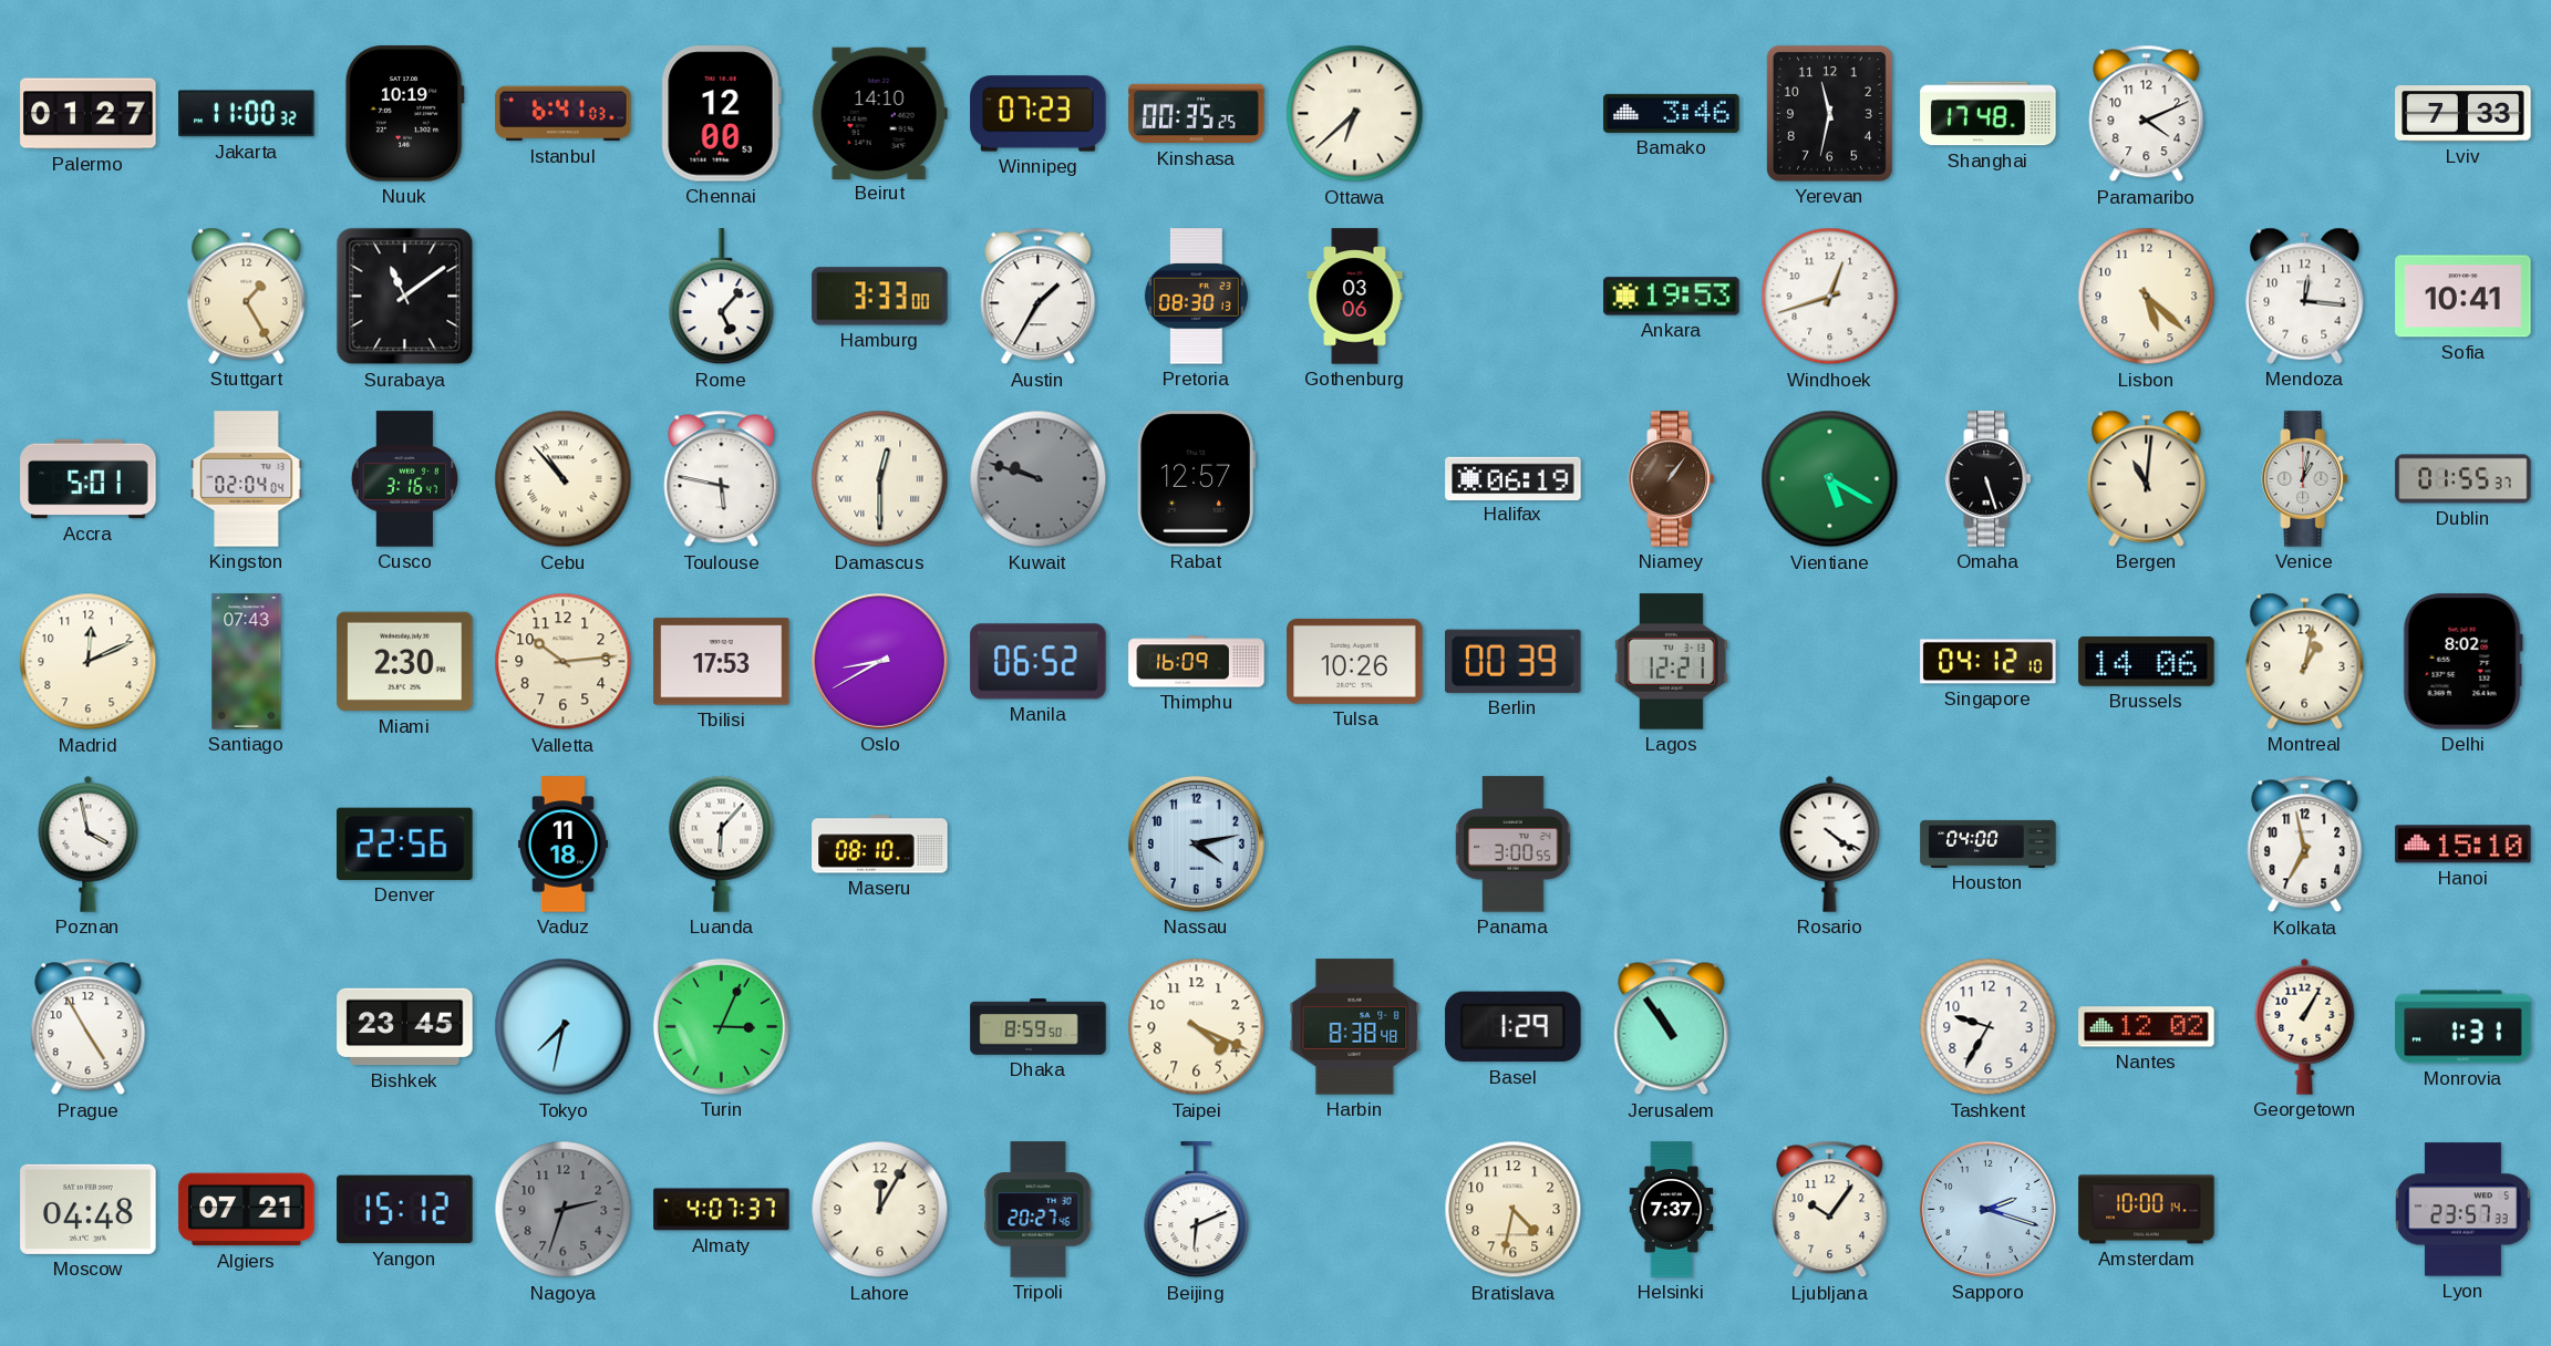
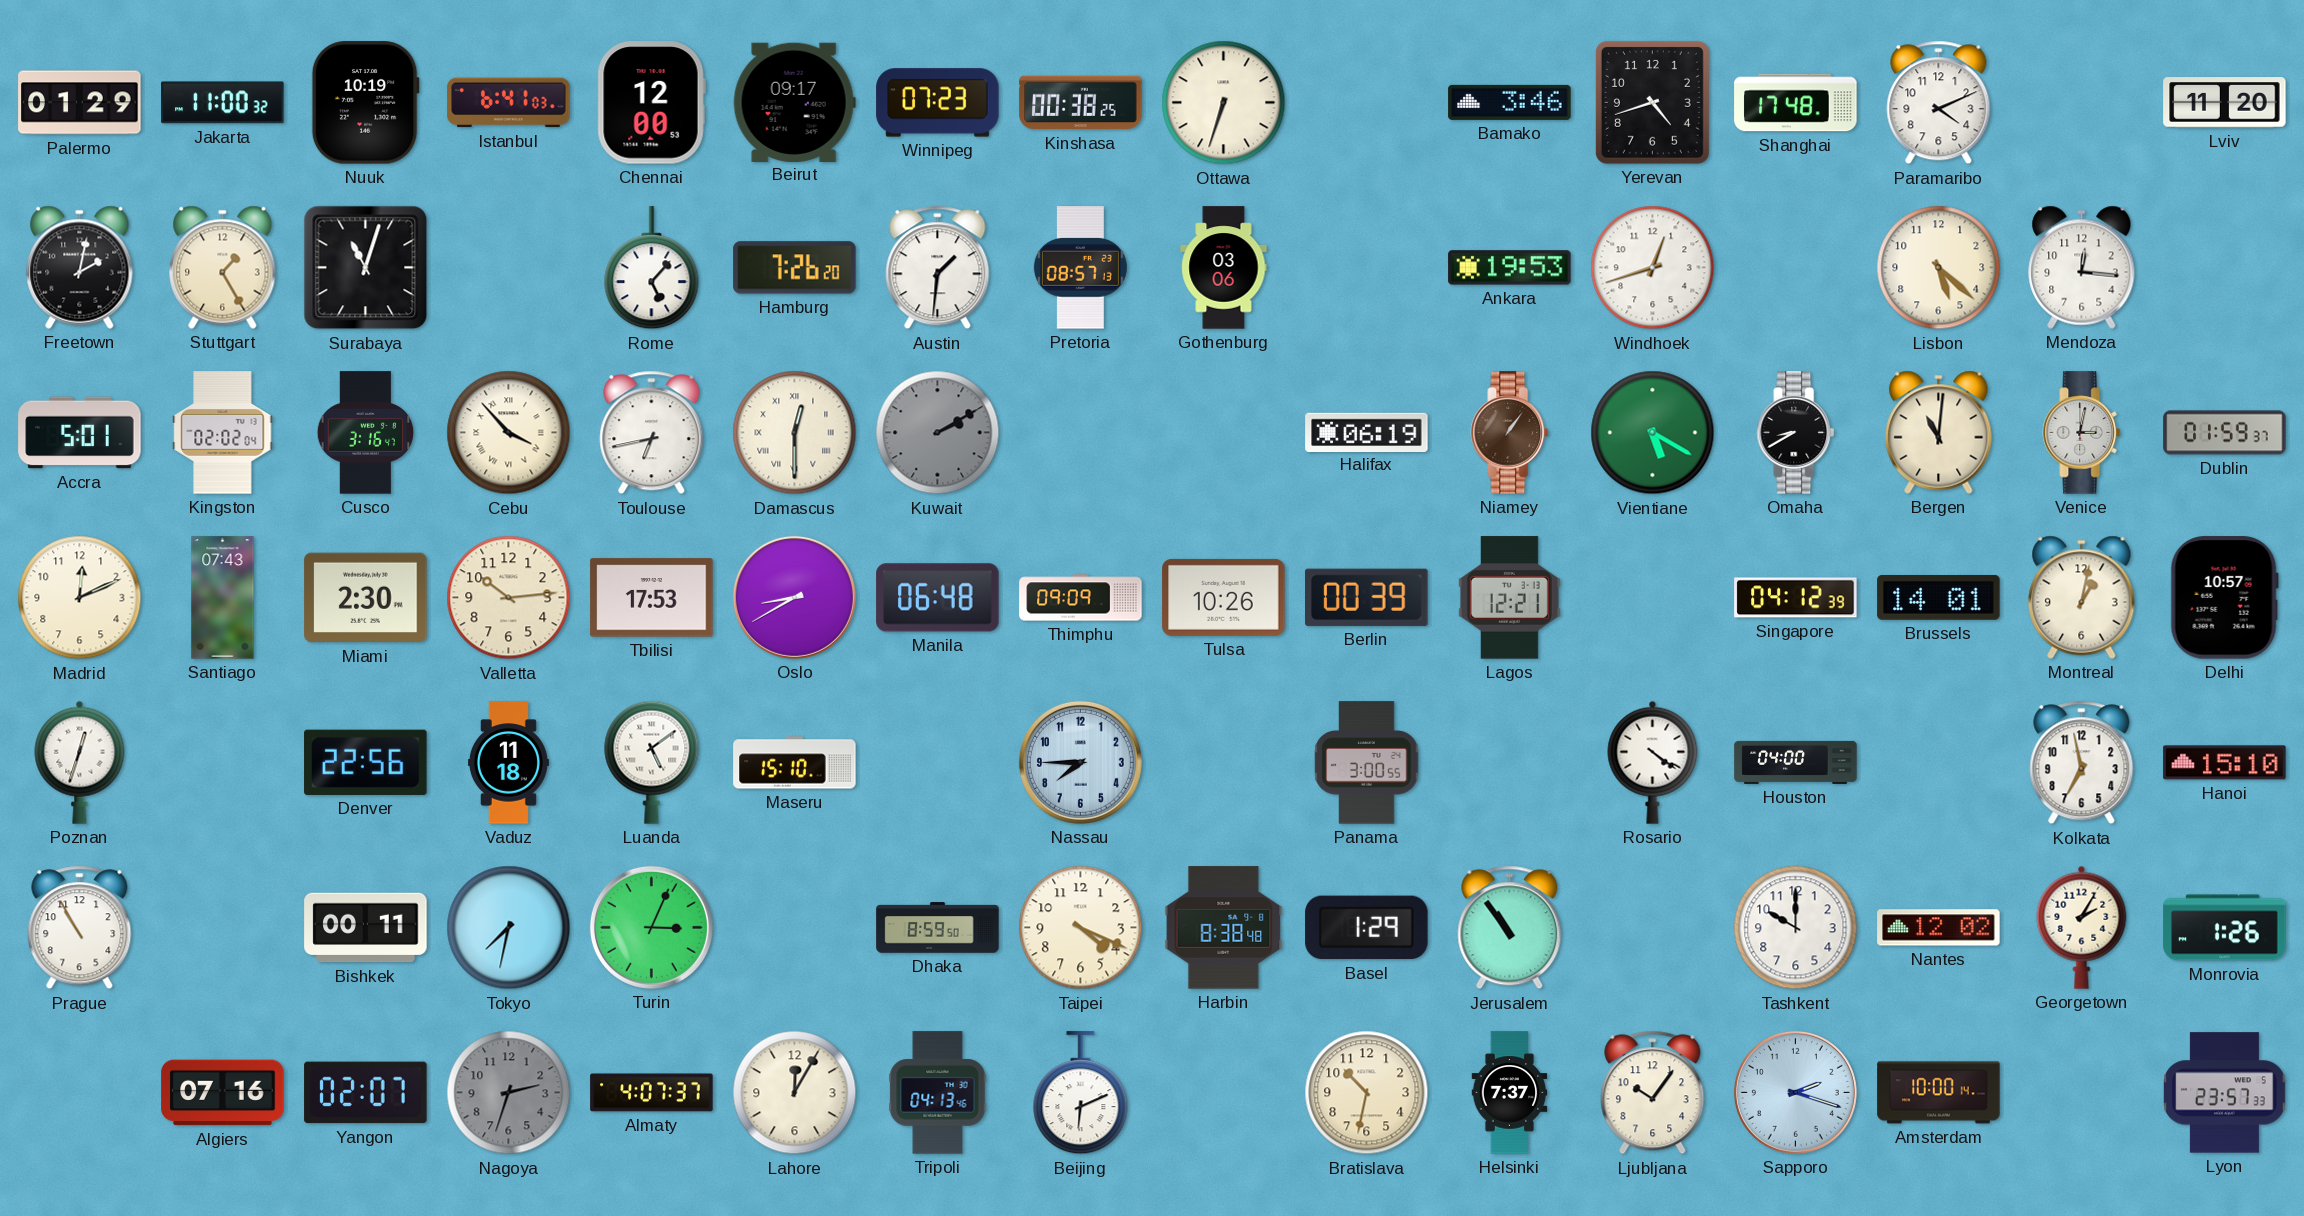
Palermo: 01:27 -> 01:29
Beirut: 14:10 -> 09:17
Kinshasa: 00:35 -> 00:38
Ottawa: 6:38 -> 6:33
Yerevan: 11:32 -> 4:42
Lviv: 7:33 -> 11:20
Freetown: none -> 2:02
Surabaya: 11:09 -> 11:03
Hamburg: 3:33 -> 7:26
Austin: 1:35 -> 1:31
Pretoria: 08:30 -> 08:57
Sofia: 10:41 -> none
Kingston: 02:04 -> 02:02
Cebu: 10:53 -> 3:53
Toulouse: 5:47 -> 6:43
Kuwait: 9:48 -> 2:10
Rabat: 12:57 -> none
Omaha: 5:27 -> 8:40
Venice: 1:02 -> 3:02
Dublin: 01:55 -> 01:59
Manila: 06:52 -> 06:48
Thimphu: 16:09 -> 09:09
Singapore: 04:12:10 -> 04:12:39
Brussels: 14:06 -> 14:01
Delhi: 8:02 -> 10:57
Poznan: 3:58 -> 12:33
Luanda: 6:07 -> 5:09
Maseru: 08:10 -> 15:10
Nassau: 4:13 -> 7:45
Prague: 4:55 -> 10:55
Bishkek: 23:45 -> 00:11
Tashkent: 9:35 -> 10:00
Georgetown: 1:05 -> 2:05
Monrovia: 1:31 -> 1:26
Moscow: 04:48 -> none
Algiers: 07:21 -> 07:16
Yangon: 15:12 -> 02:07
Tripoli: 20:27 -> 04:13
Bratislava: 4:32 -> 10:32
